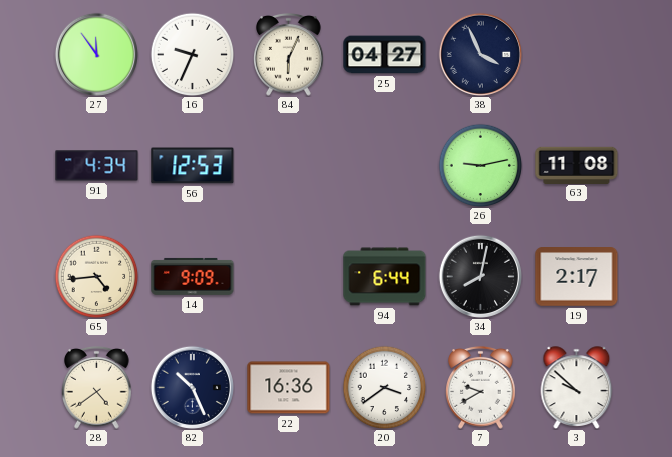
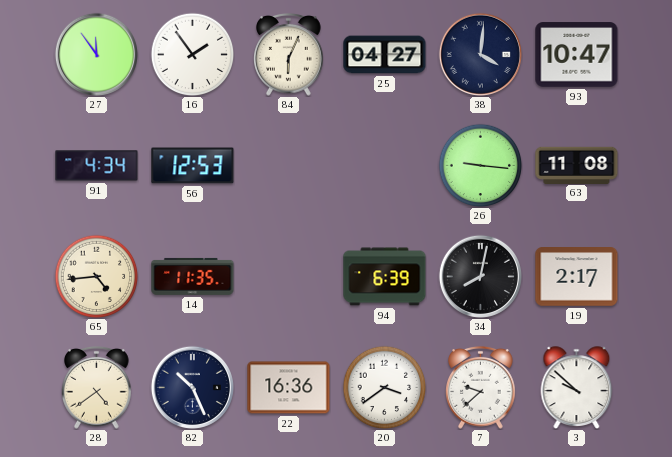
16: 9:34 -> 1:54
38: 3:56 -> 4:01
93: none -> 10:47
26: 9:13 -> 9:16
14: 9:09 -> 11:35
94: 6:44 -> 6:39
7: 9:40 -> 9:38
